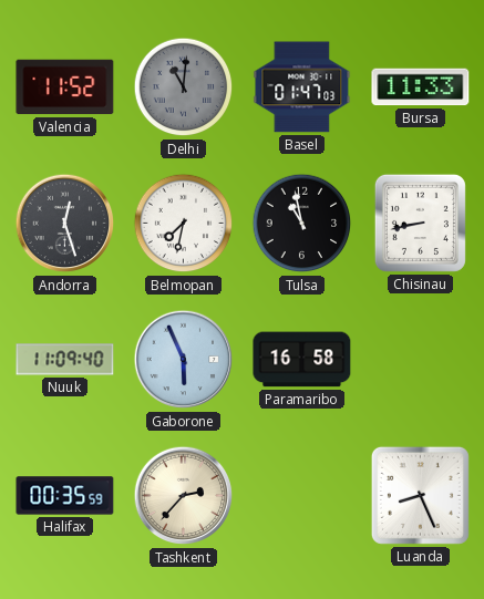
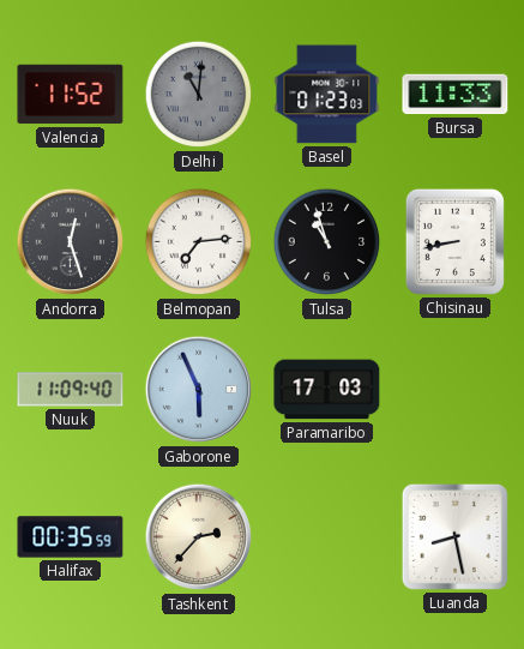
Basel: 01:47 -> 01:23
Belmopan: 7:32 -> 7:14
Tulsa: 10:58 -> 10:57
Paramaribo: 16:58 -> 17:03
Luanda: 8:26 -> 8:28
